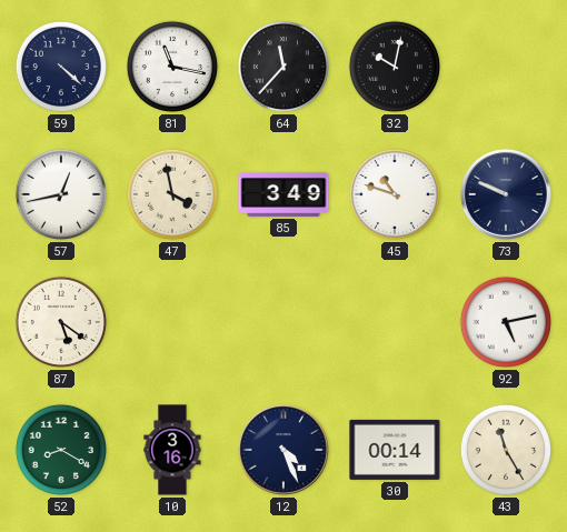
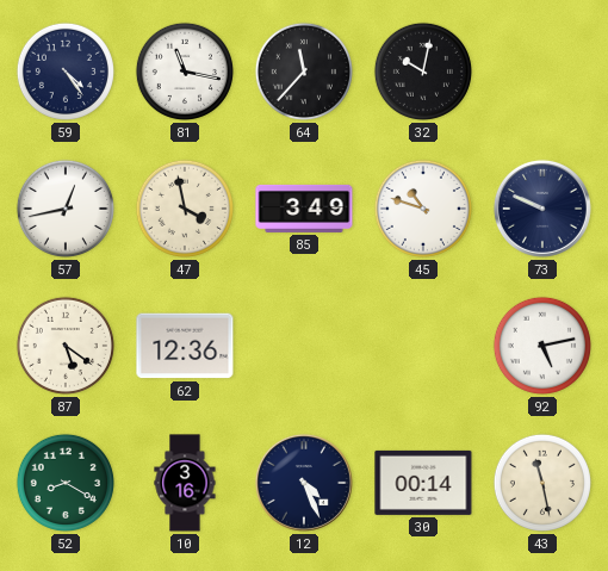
59: 4:22 -> 4:24
62: none -> 12:36
43: 11:25 -> 11:28
